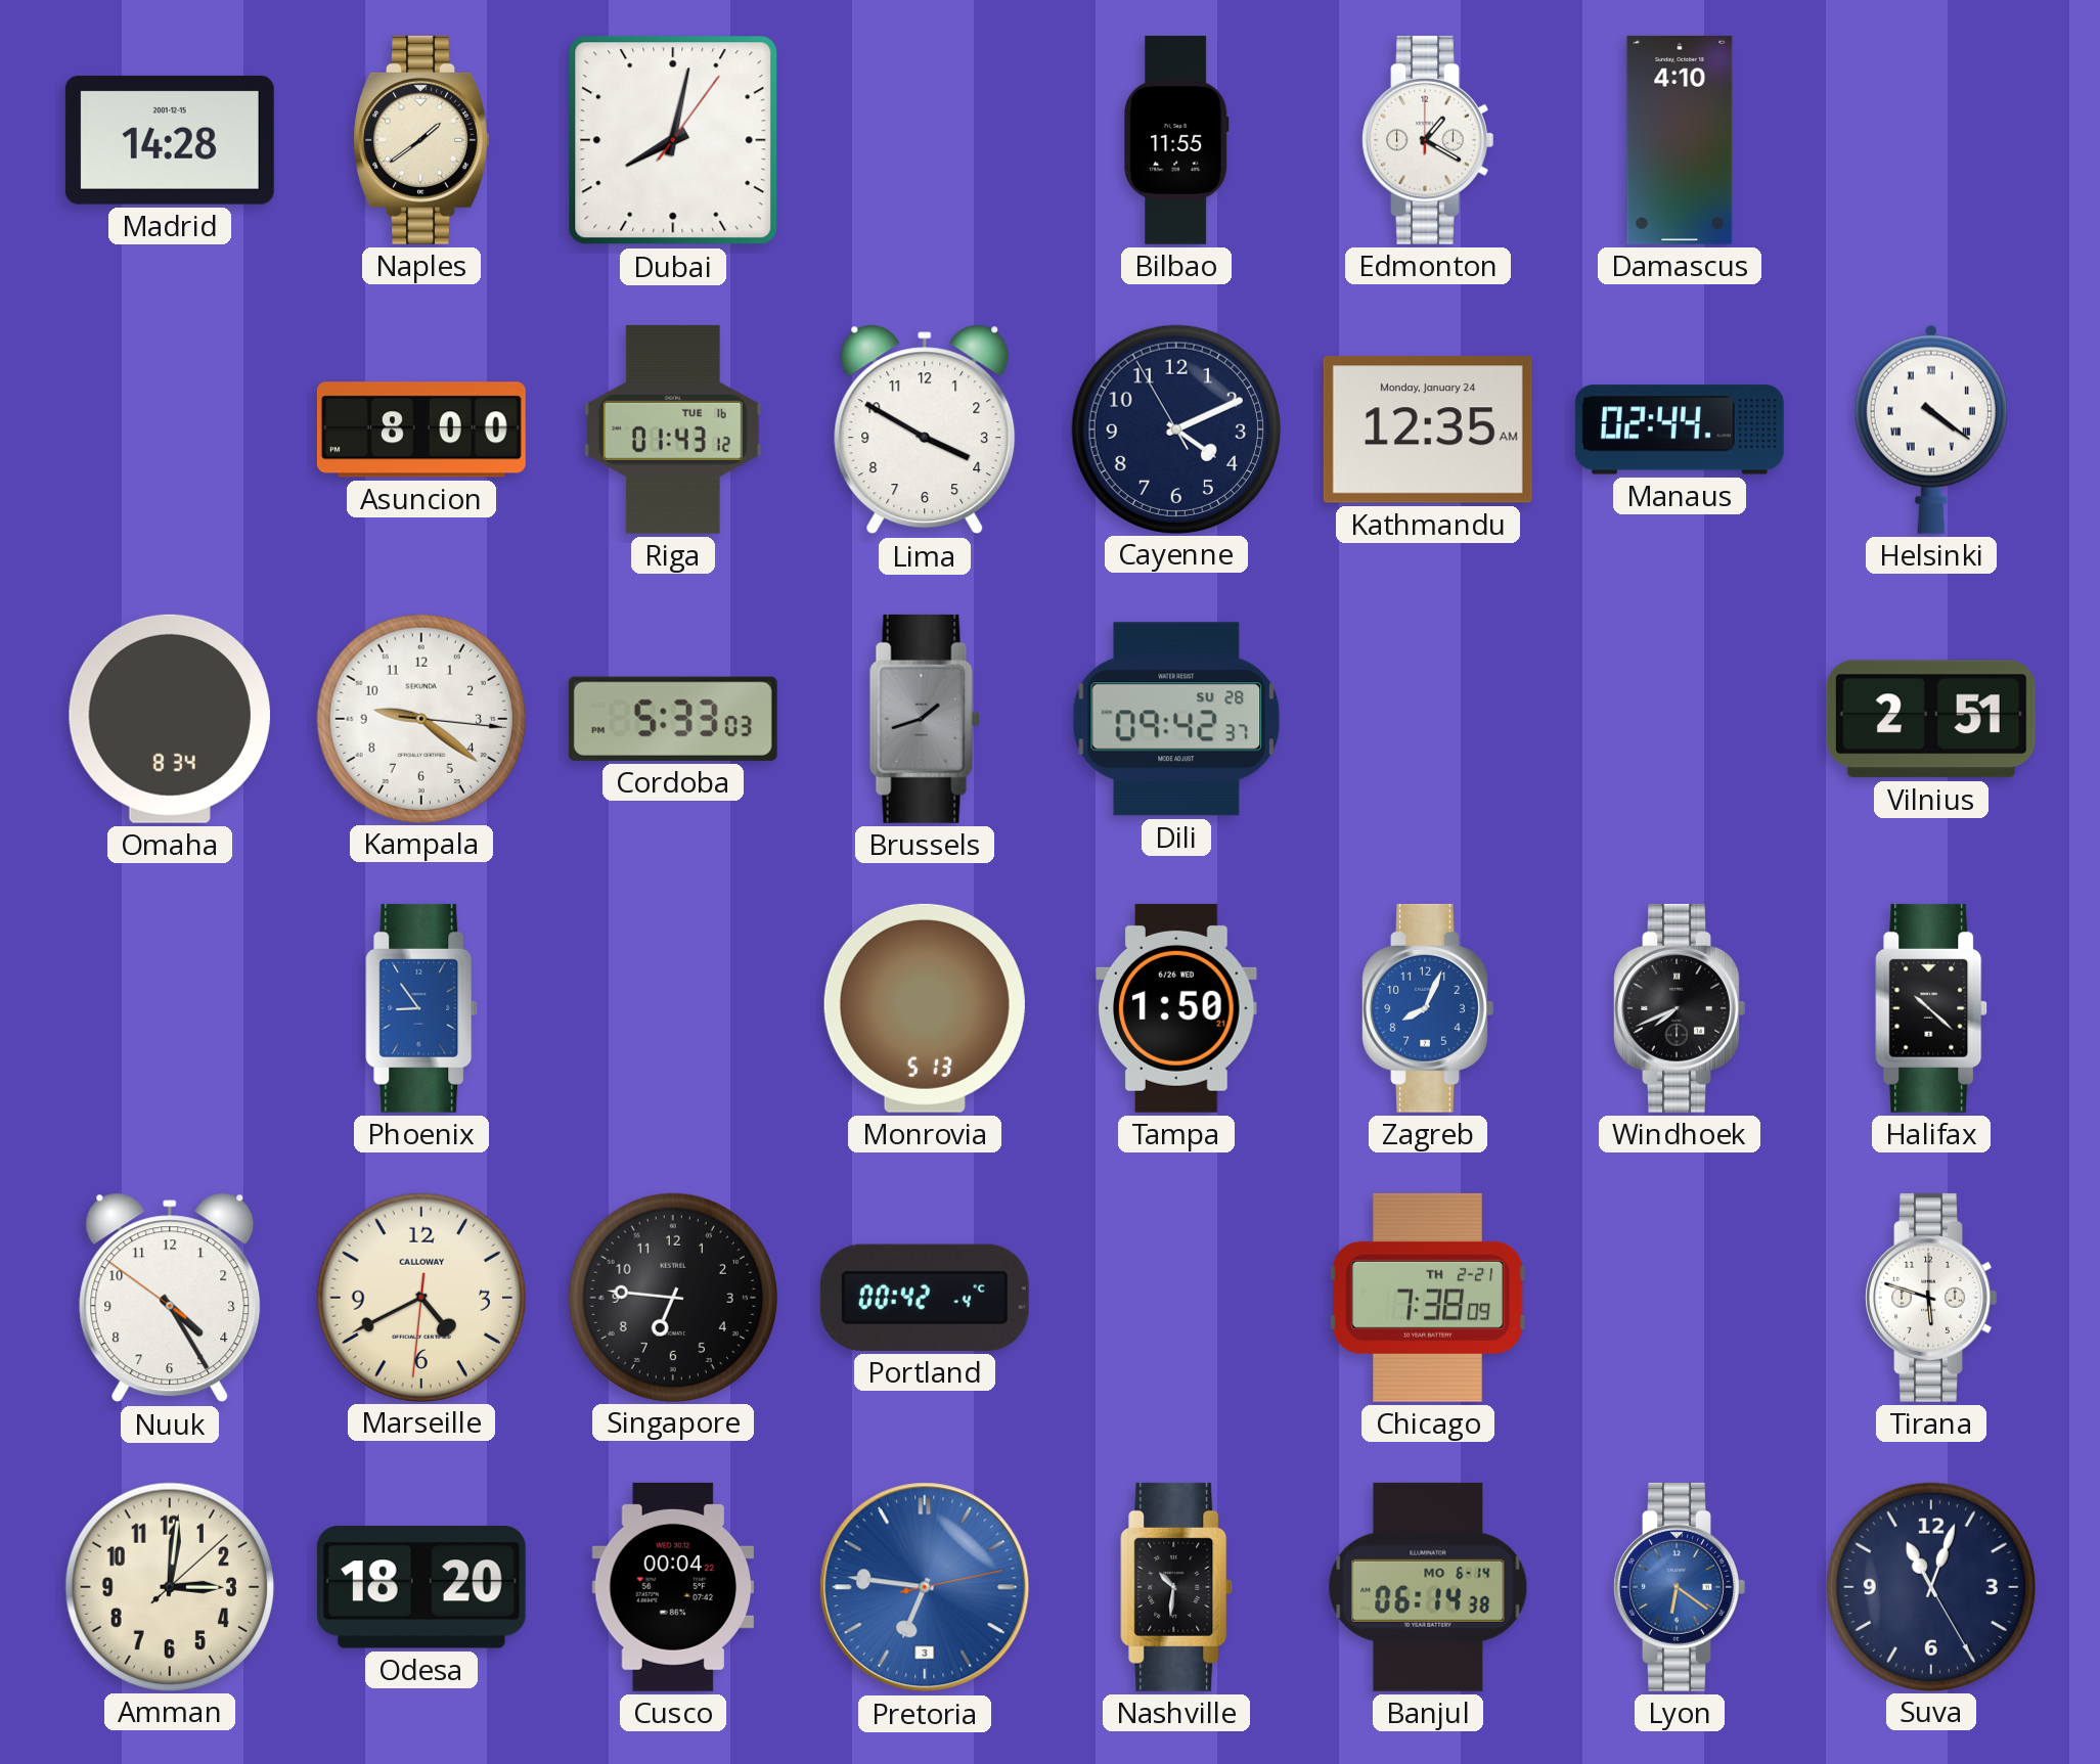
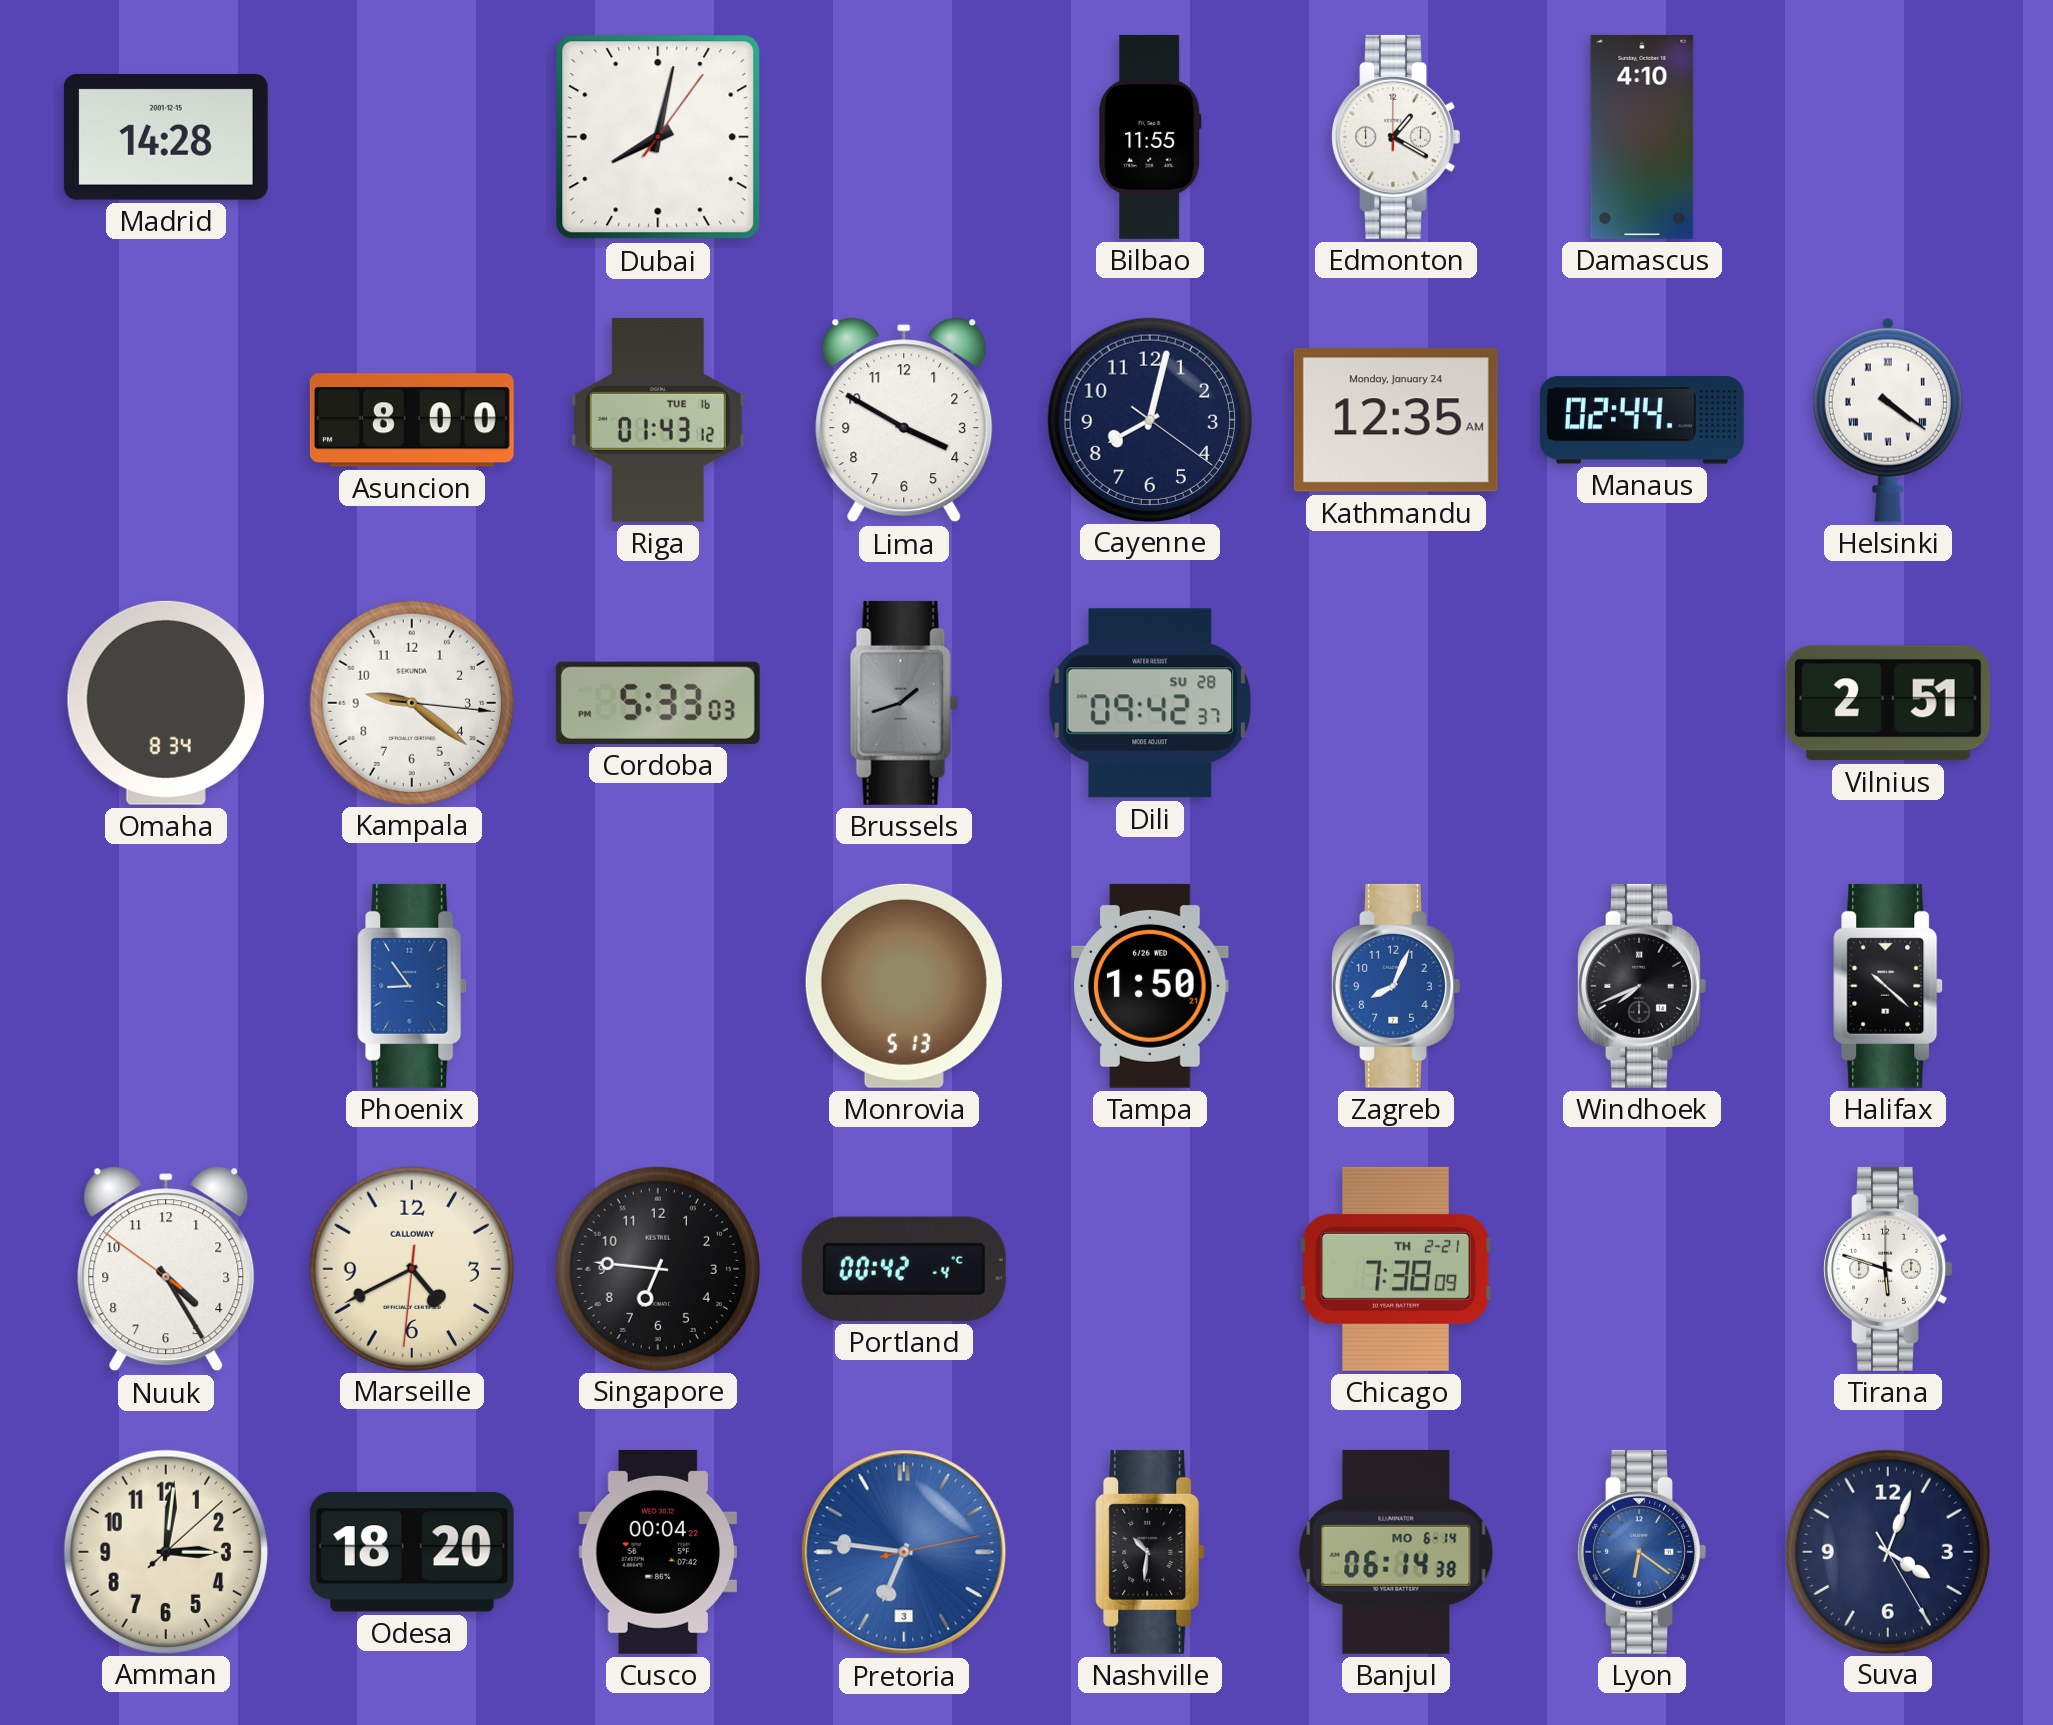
Naples: 1:39 -> none
Cayenne: 4:10 -> 8:02
Suva: 11:03 -> 4:03
